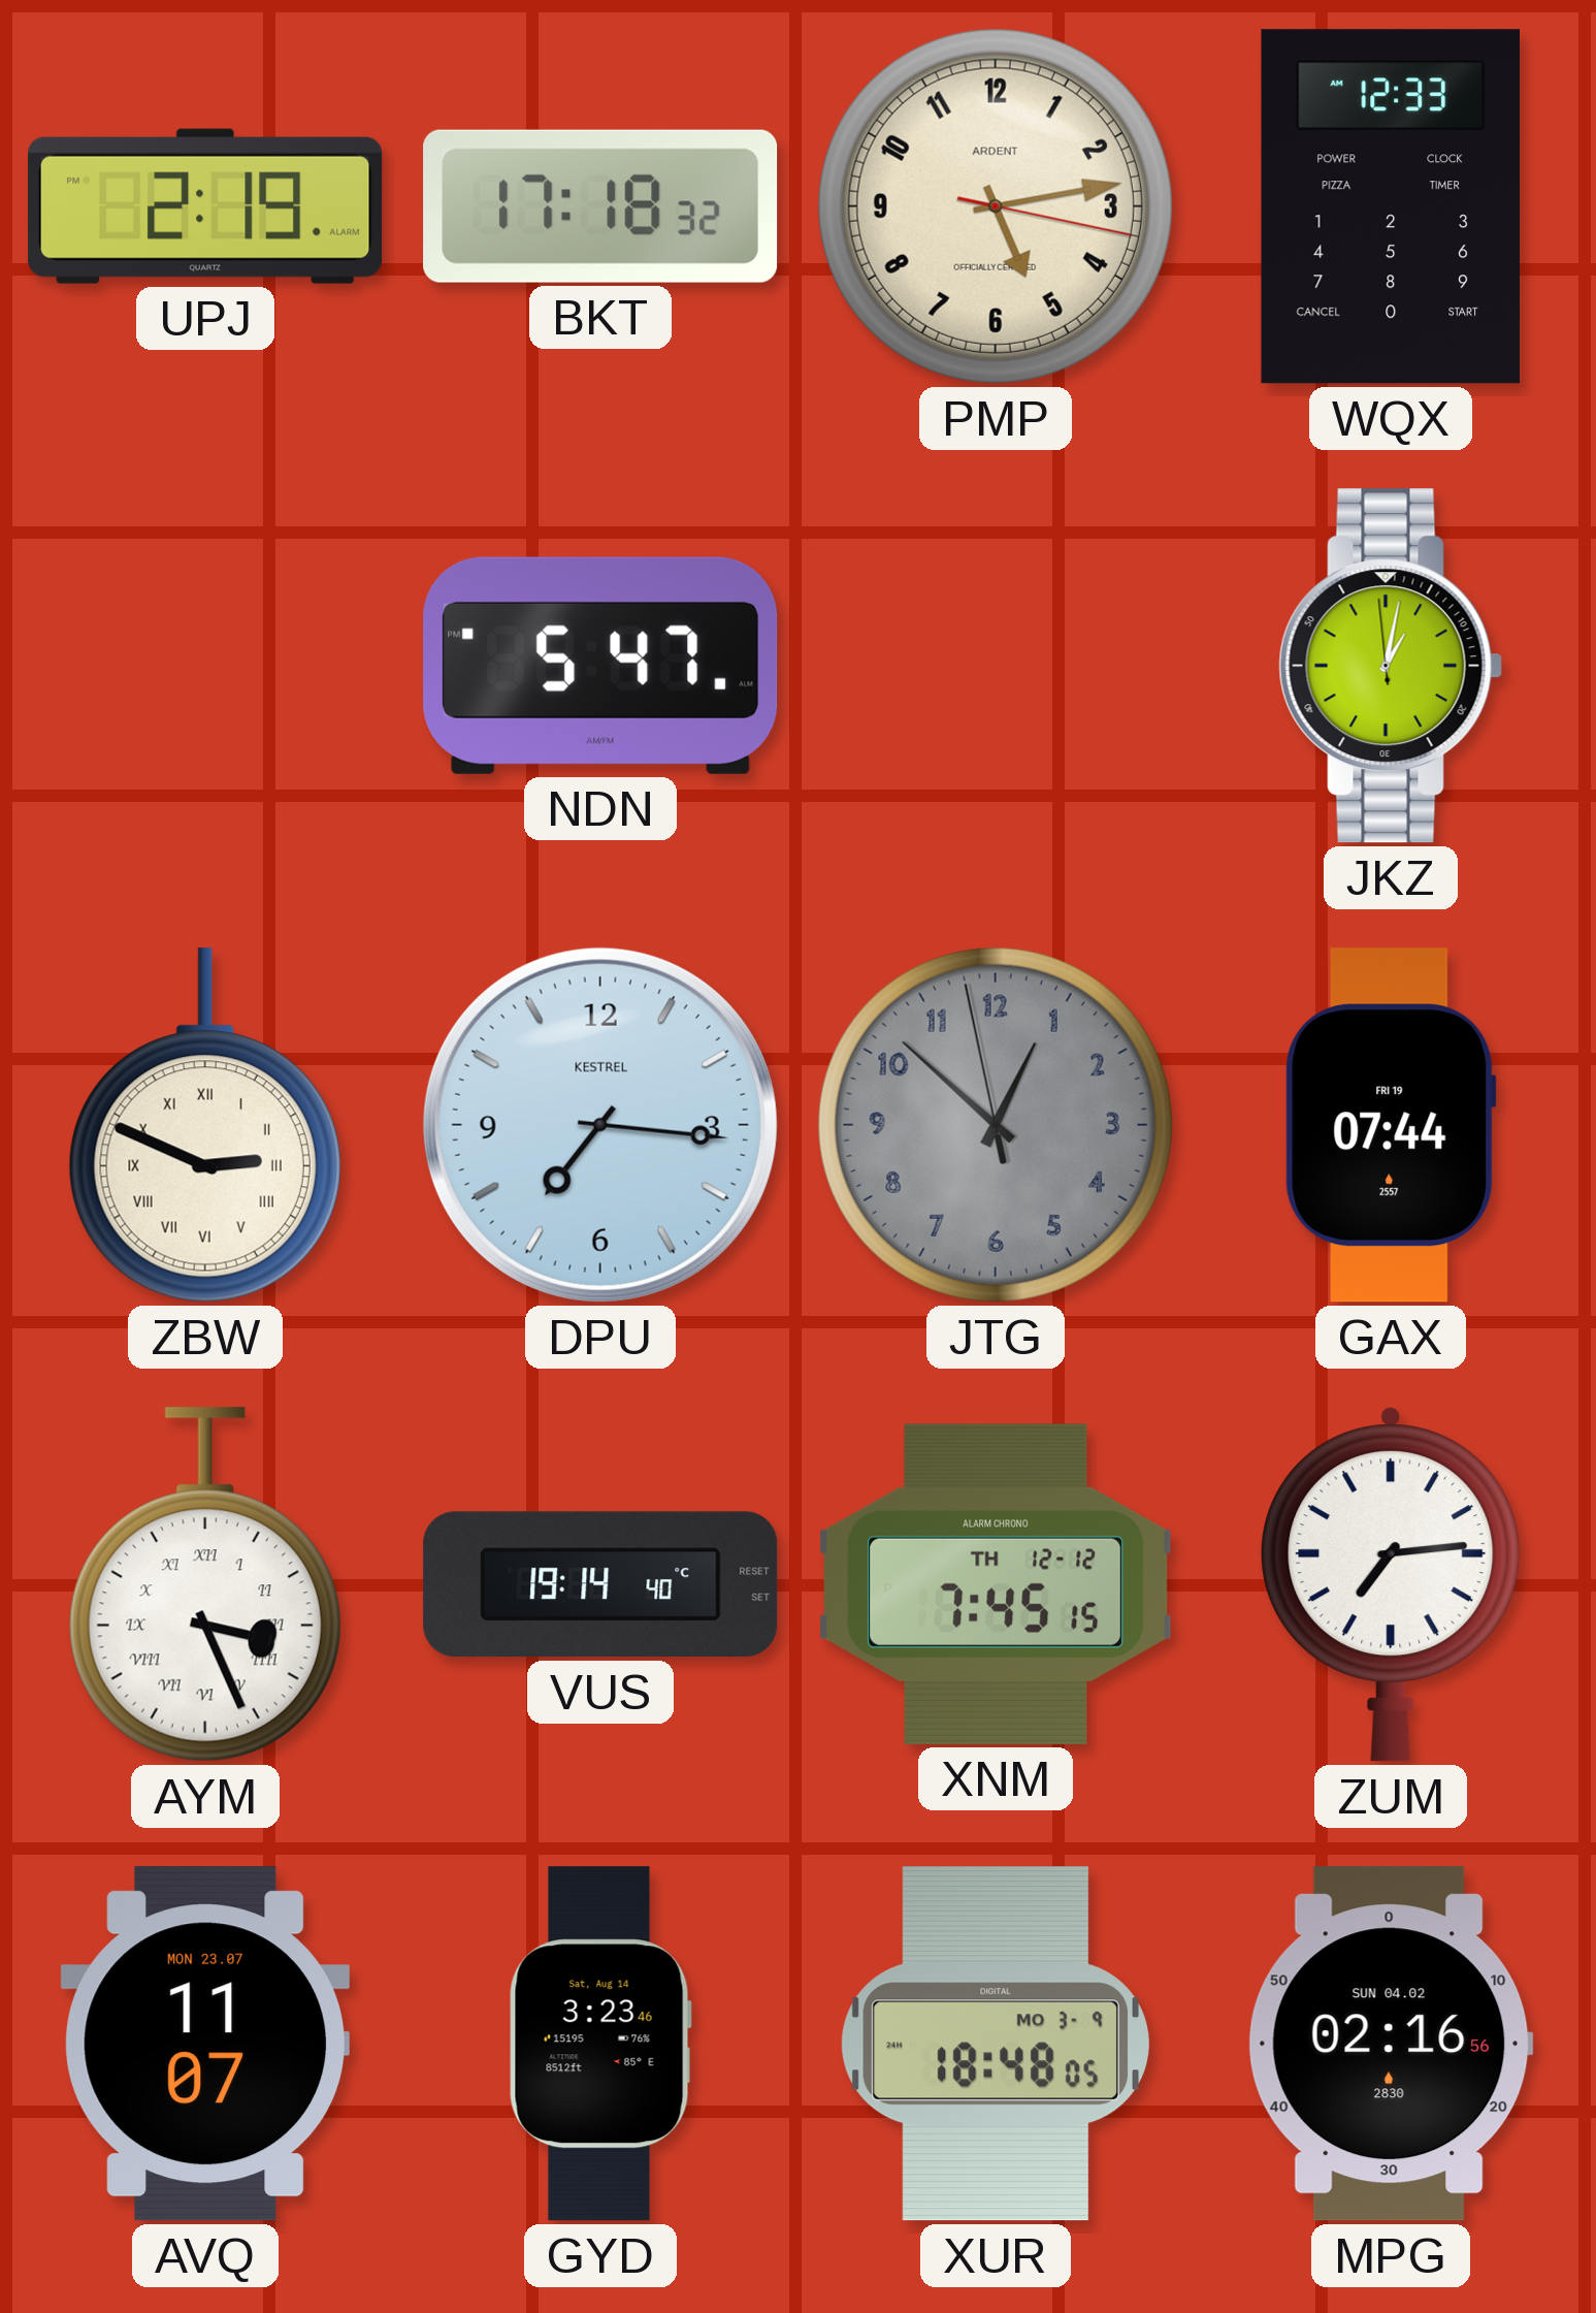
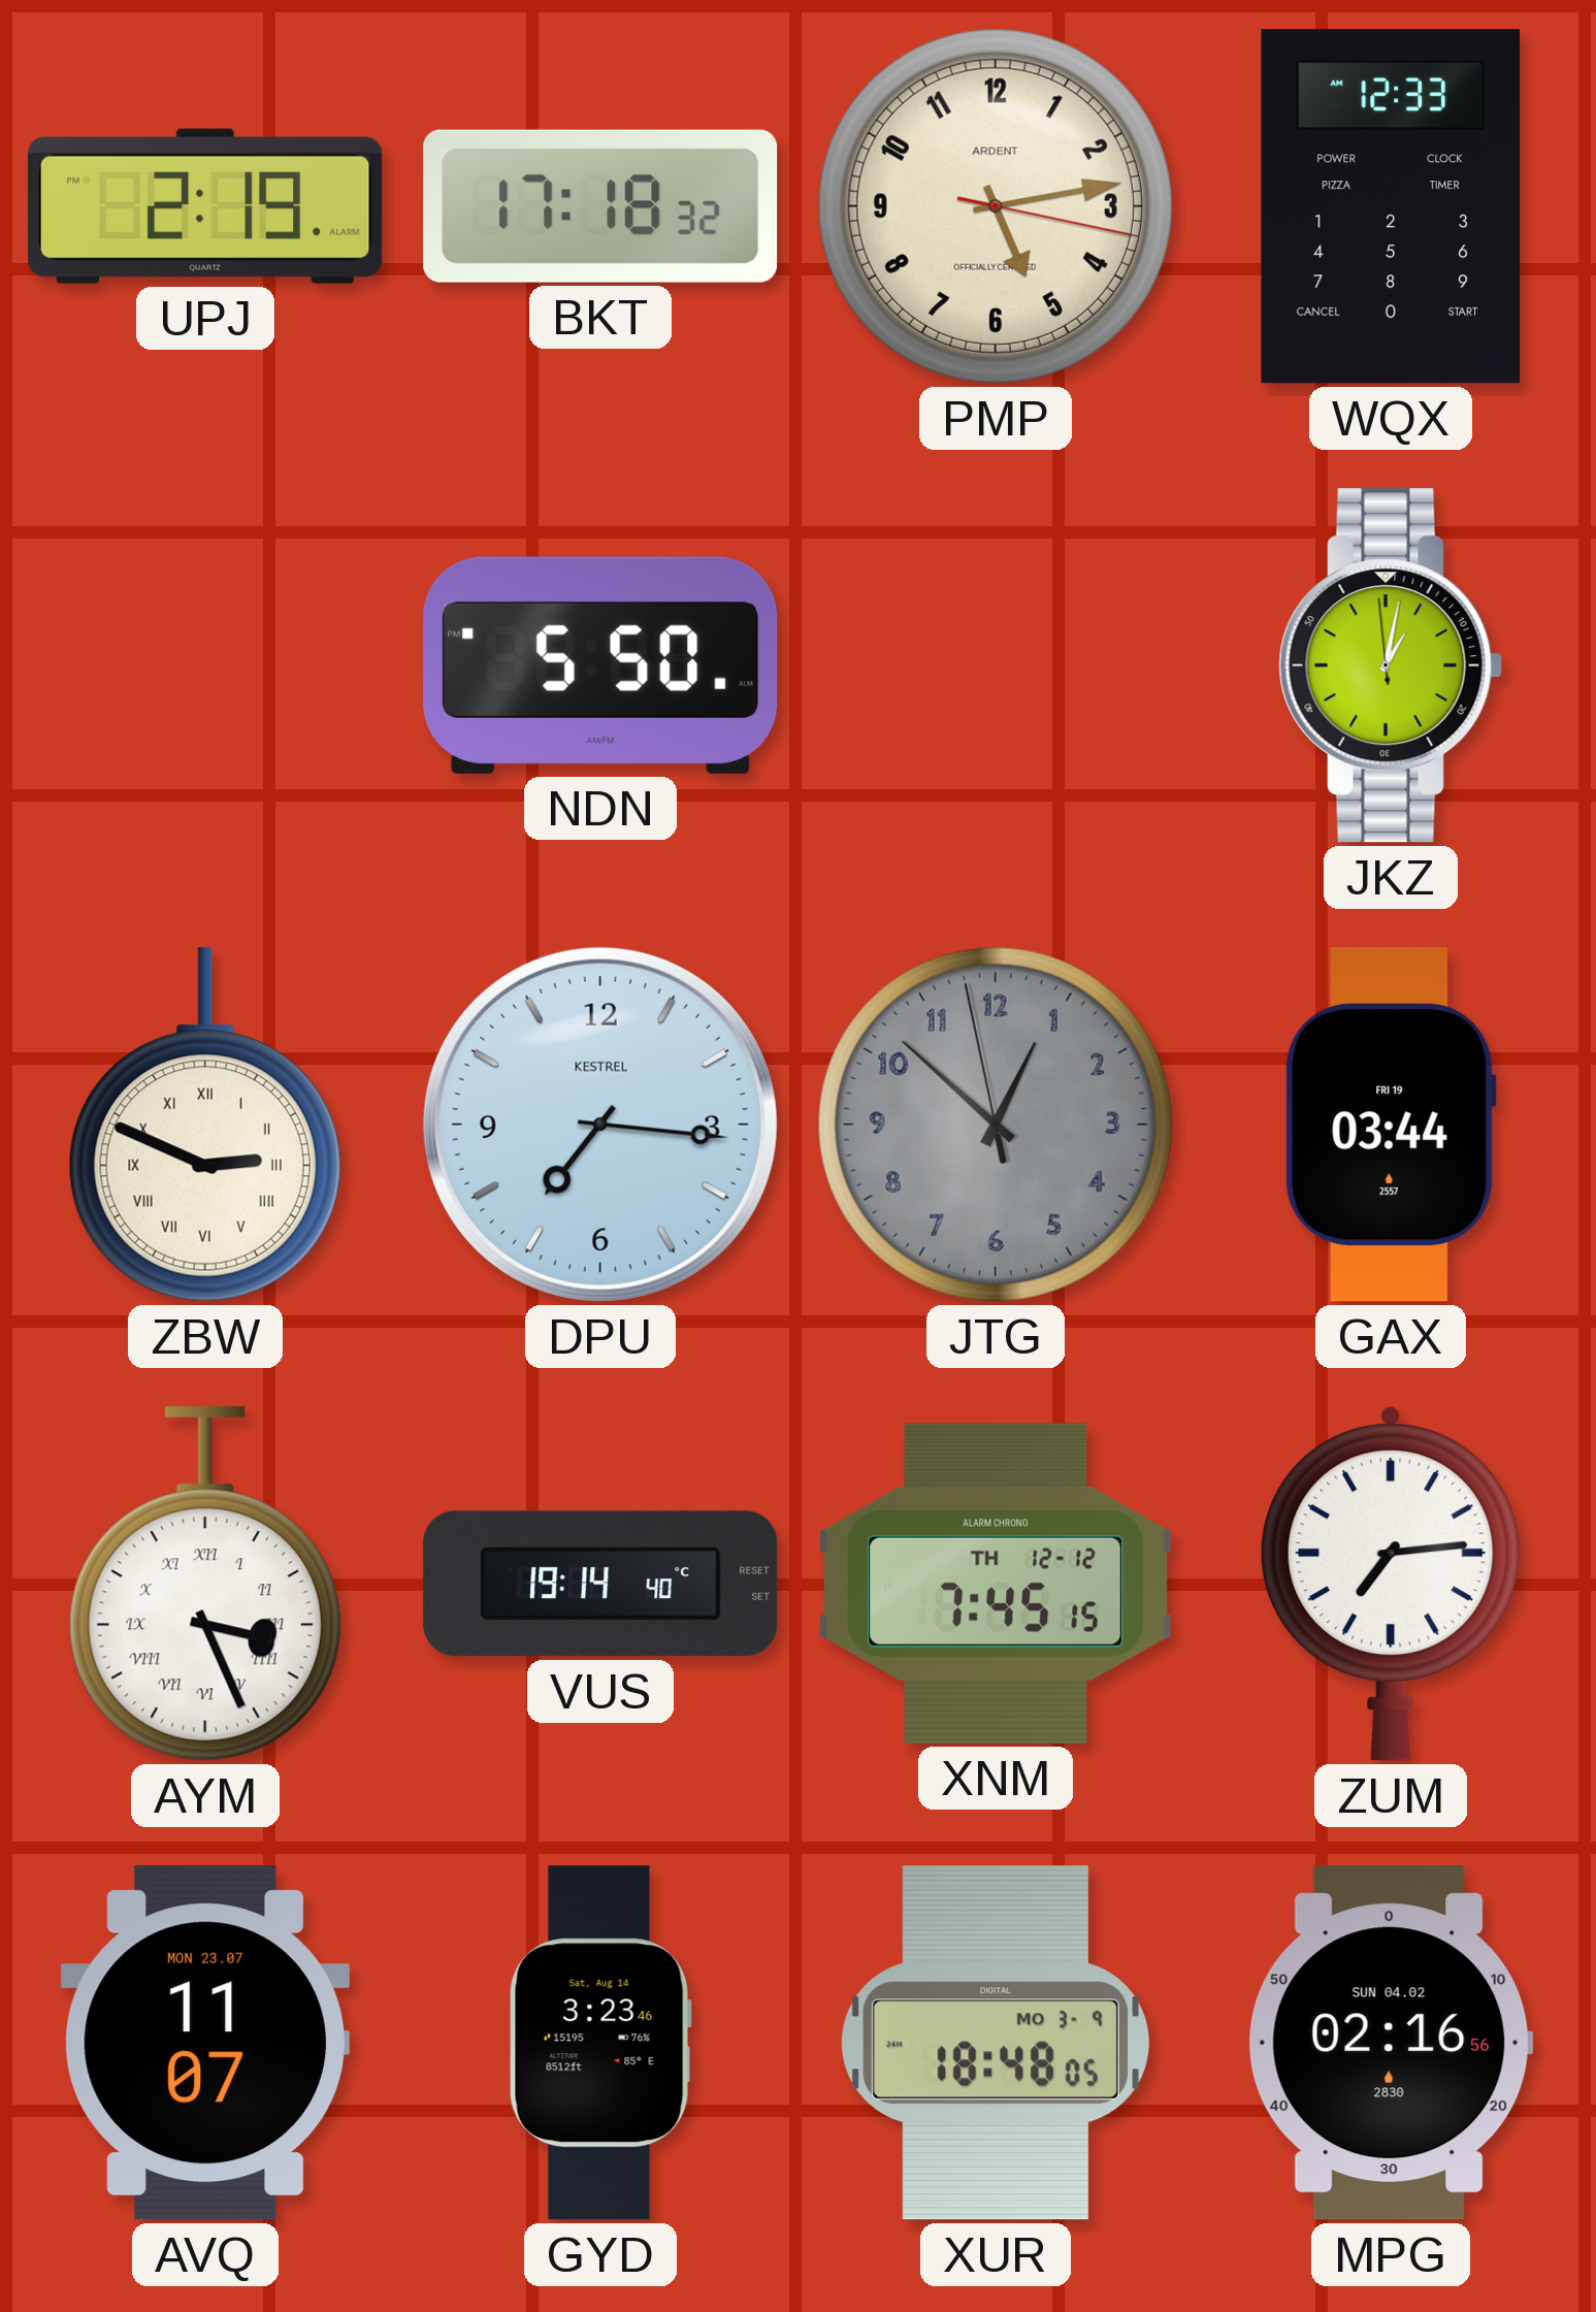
NDN: 5:47 -> 5:50
GAX: 07:44 -> 03:44
